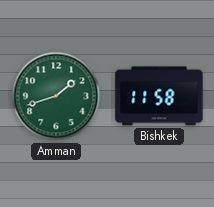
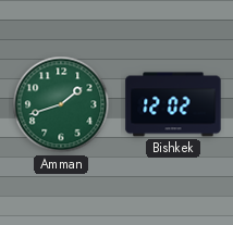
Bishkek: 11:58 -> 12:02
